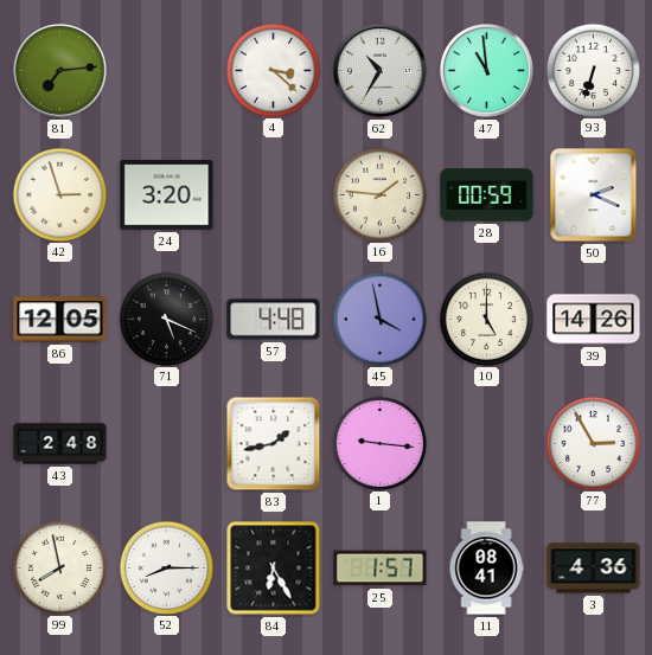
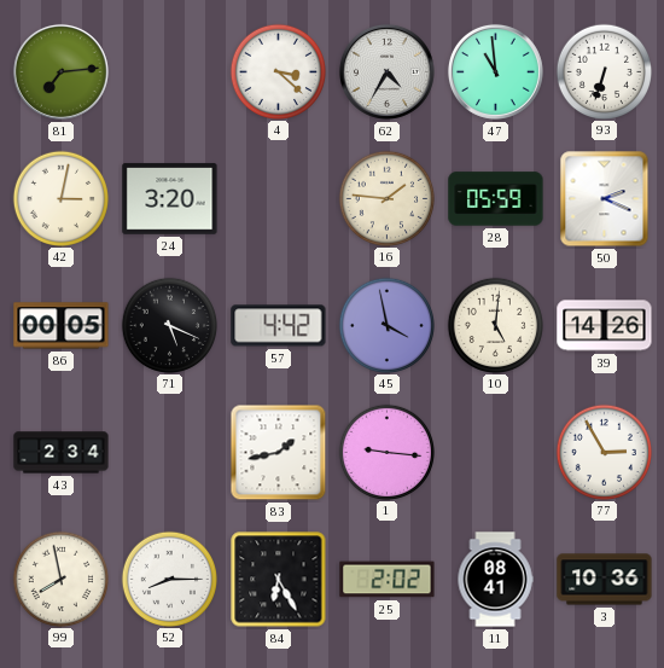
62: 10:35 -> 4:35
42: 2:57 -> 3:02
28: 00:59 -> 05:59
86: 12:05 -> 00:05
57: 4:48 -> 4:42
10: 5:00 -> 5:01
43: 2:48 -> 2:34
25: 1:57 -> 2:02
3: 4:36 -> 10:36
